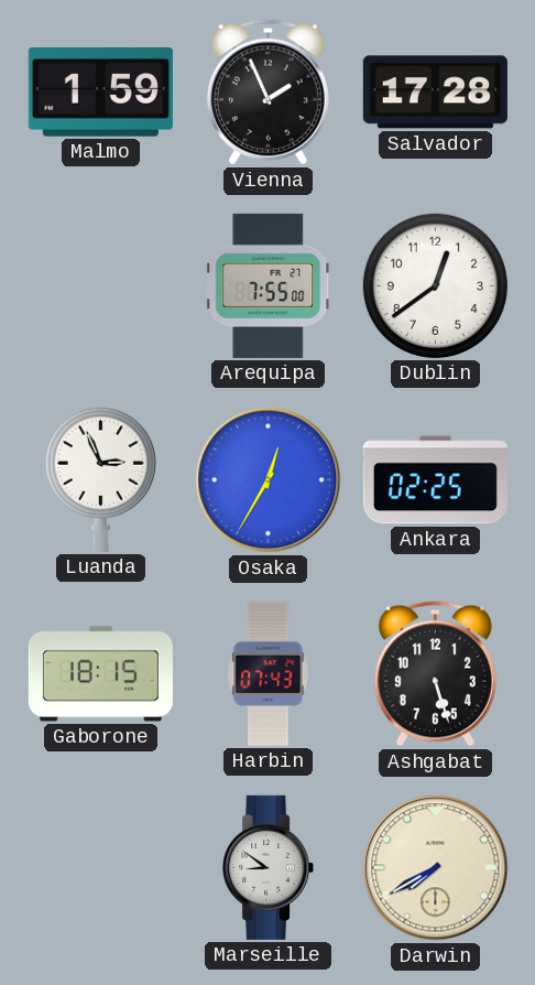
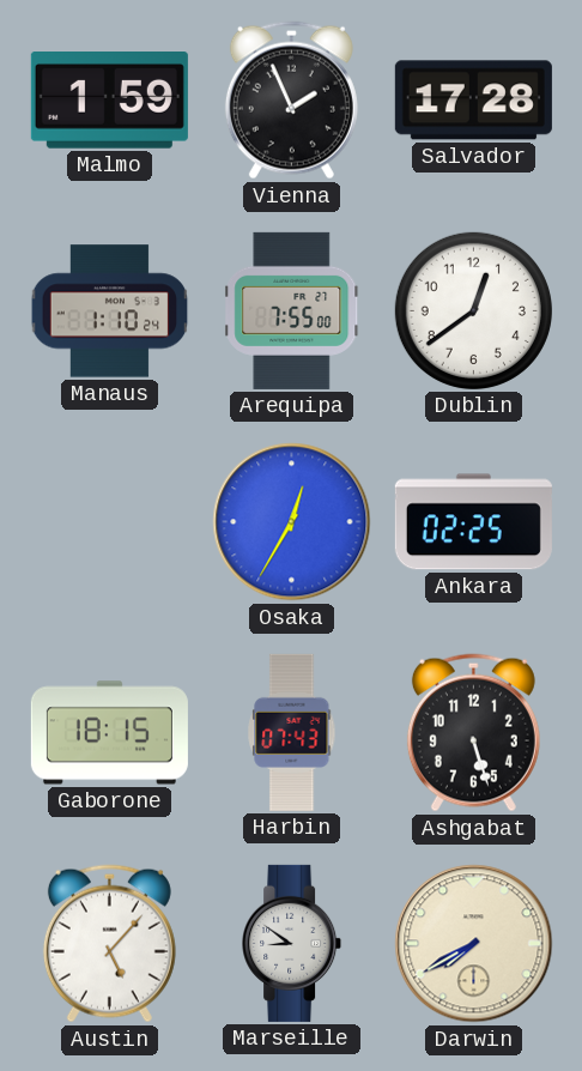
Manaus: none -> 1:10
Luanda: 2:56 -> none
Austin: none -> 5:07
